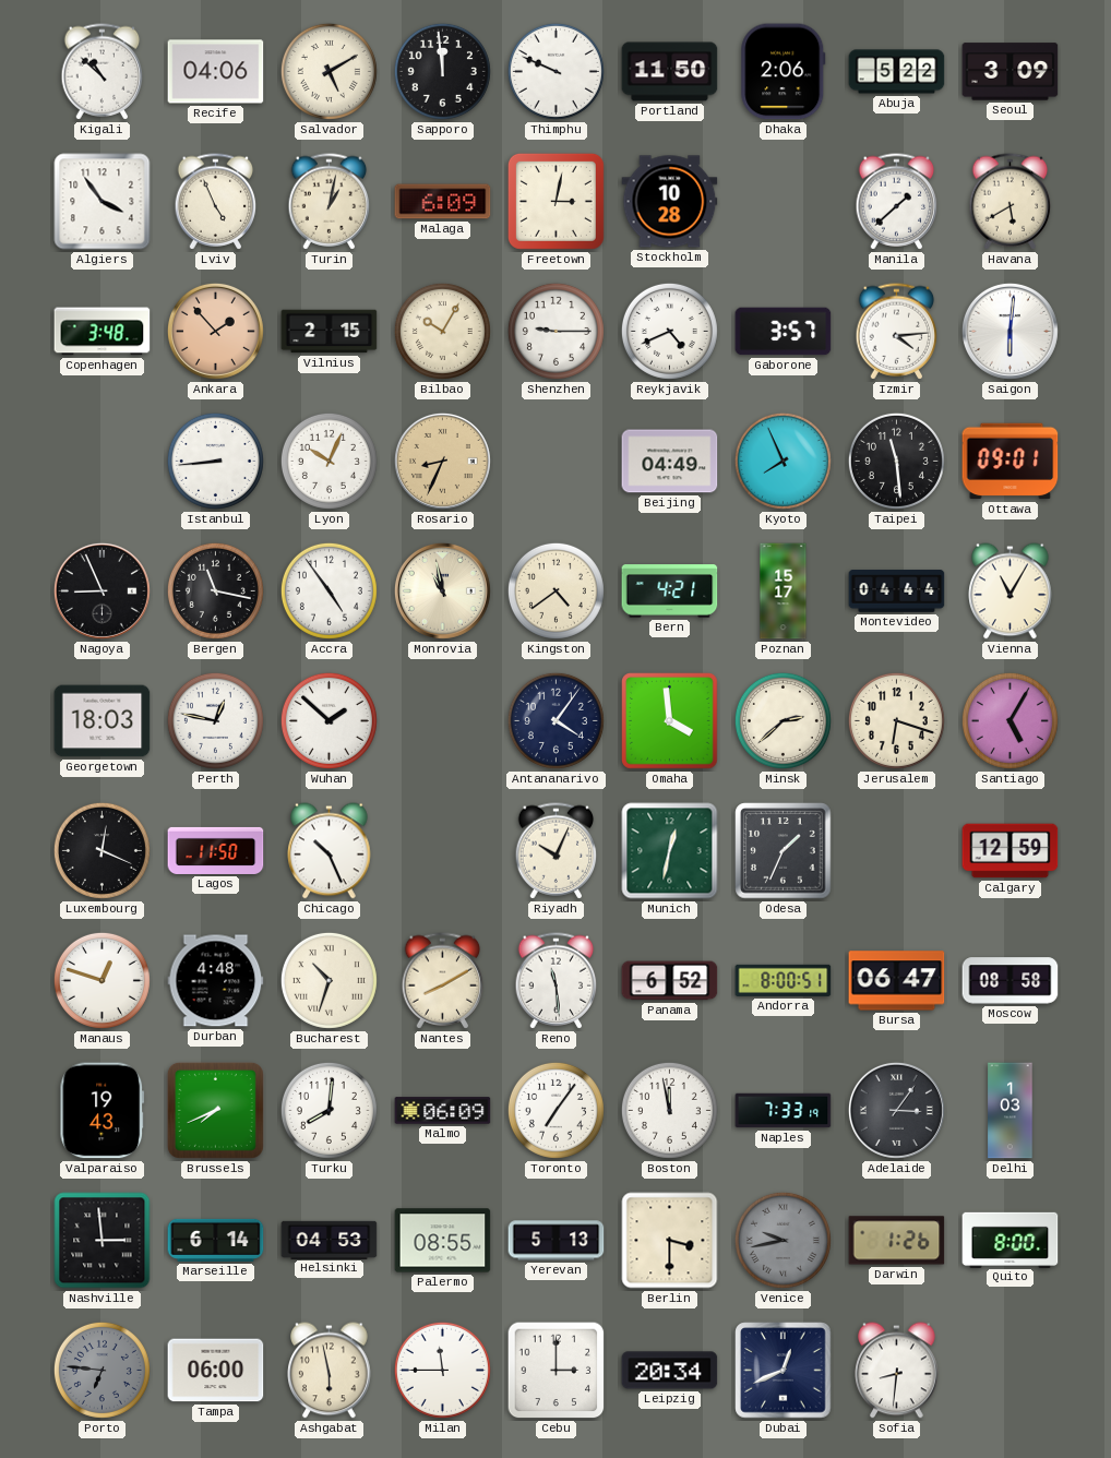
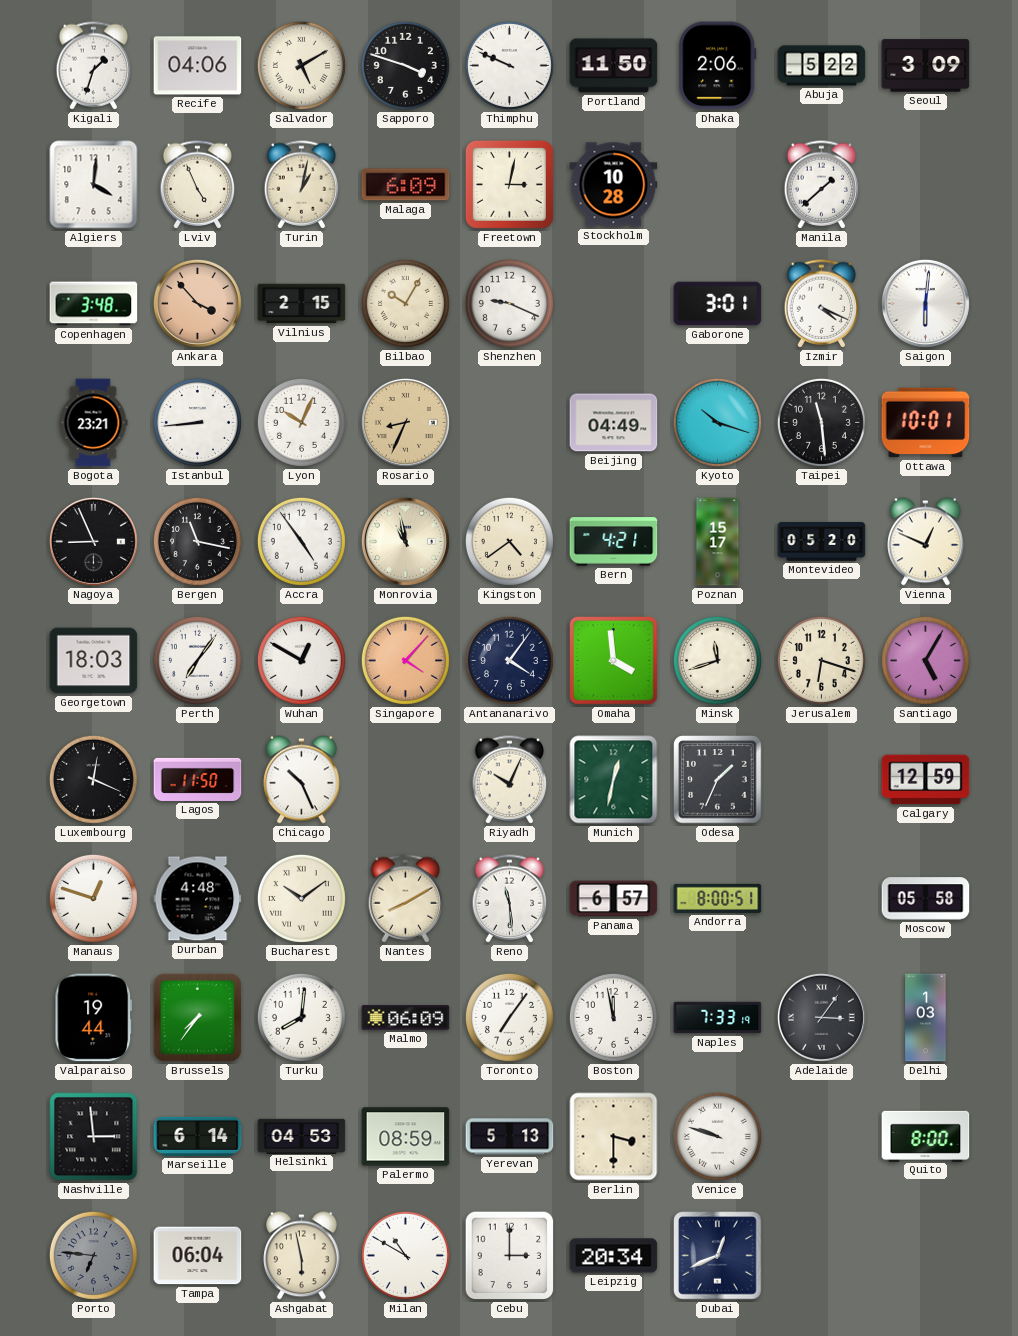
Kigali: 10:52 -> 1:33
Sapporo: 11:59 -> 3:48
Algiers: 3:54 -> 4:01
Havana: 5:40 -> none
Ankara: 1:53 -> 3:53
Shenzhen: 9:15 -> 9:19
Reykjavik: 4:41 -> none
Gaborone: 3:57 -> 3:01
Izmir: 4:14 -> 4:19
Bogota: none -> 23:21
Kyoto: 7:56 -> 10:18
Ottawa: 09:01 -> 10:01
Montevideo: 04:44 -> 05:20
Vienna: 11:05 -> 12:49
Perth: 12:47 -> 7:06
Wuhan: 1:52 -> 12:50
Singapore: none -> 4:07
Minsk: 2:38 -> 11:42
Bucharest: 10:33 -> 10:09
Panama: 6:52 -> 6:57
Bursa: 06:47 -> none
Moscow: 08:58 -> 05:58
Valparaiso: 19:43 -> 19:44
Brussels: 7:41 -> 7:36
Palermo: 08:55 -> 08:59
Venice: 9:43 -> 9:48
Venice dial: grey -> white
Darwin: 1:26 -> none
Tampa: 06:00 -> 06:04
Milan: 11:45 -> 10:50
Sofia: 8:31 -> none
